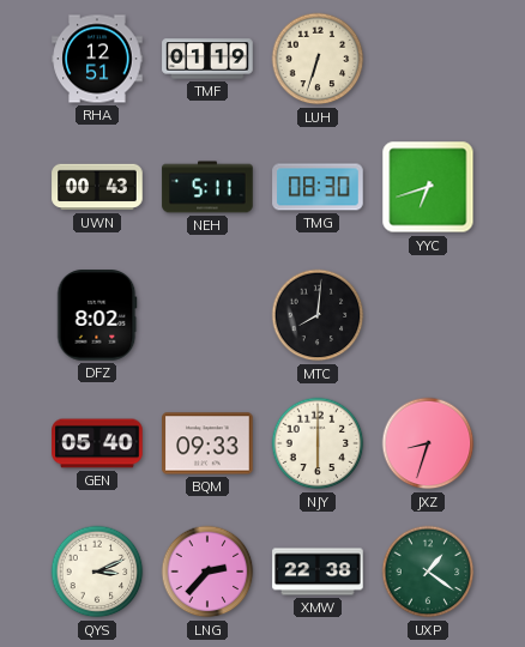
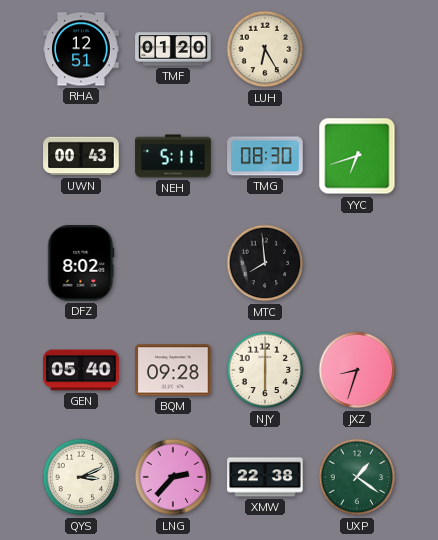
TMF: 01:19 -> 01:20
LUH: 6:33 -> 6:25
MTC: 8:01 -> 7:59
BQM: 09:33 -> 09:28
